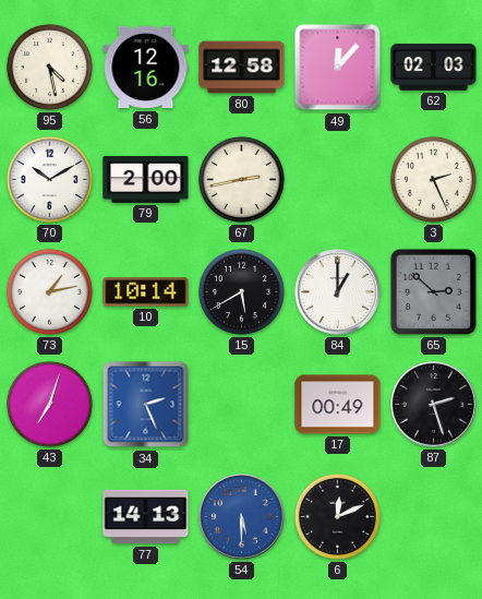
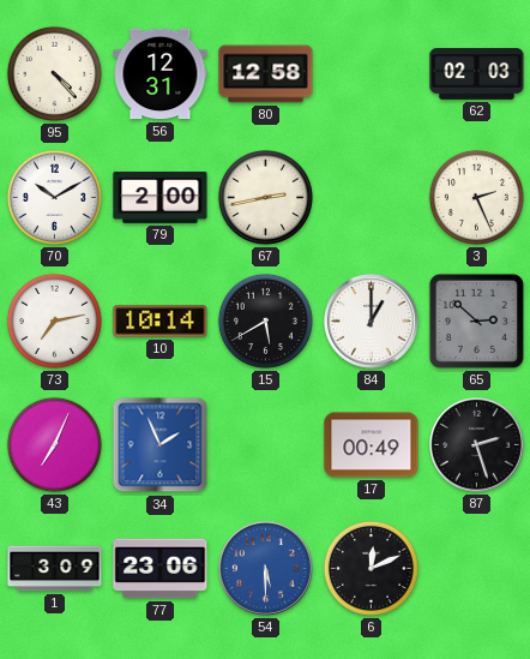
95: 4:28 -> 4:23
56: 12:16 -> 12:31
49: 12:07 -> none
73: 1:13 -> 7:13
43: 7:03 -> 7:04
34: 2:26 -> 1:56
1: none -> 3:09
77: 14:13 -> 23:06
